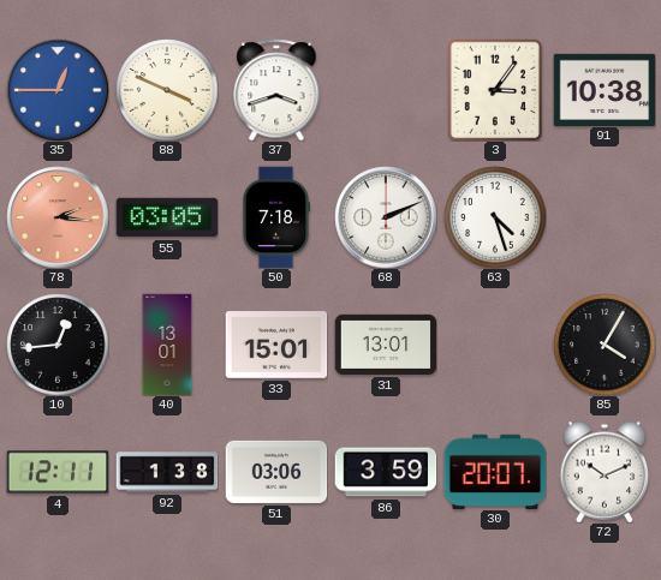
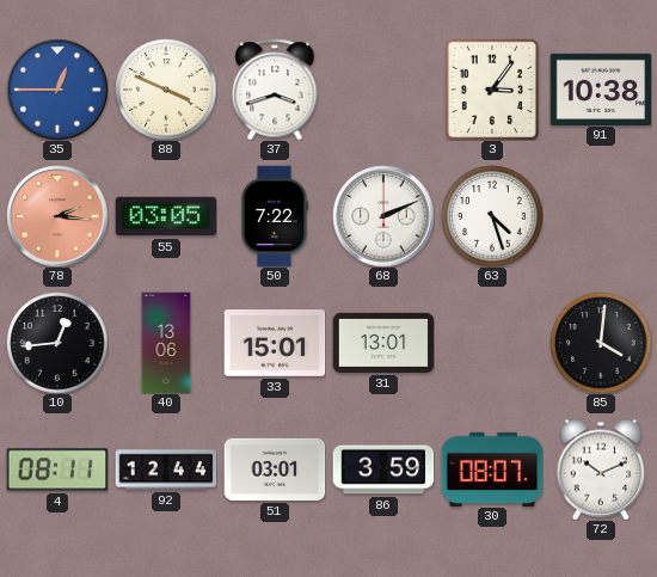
50: 7:18 -> 7:22
40: 13:01 -> 13:06
85: 4:05 -> 4:01
4: 12:11 -> 08:11
92: 1:38 -> 12:44
51: 03:06 -> 03:01
30: 20:07 -> 08:07
